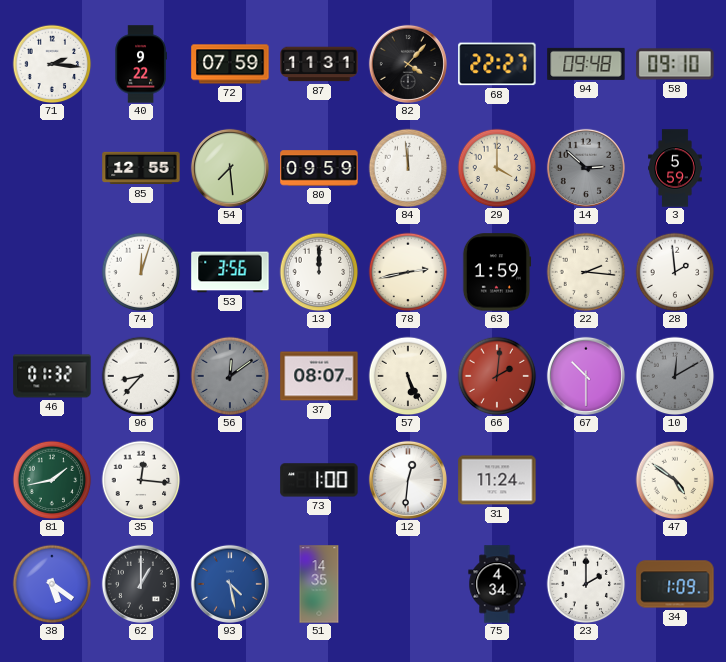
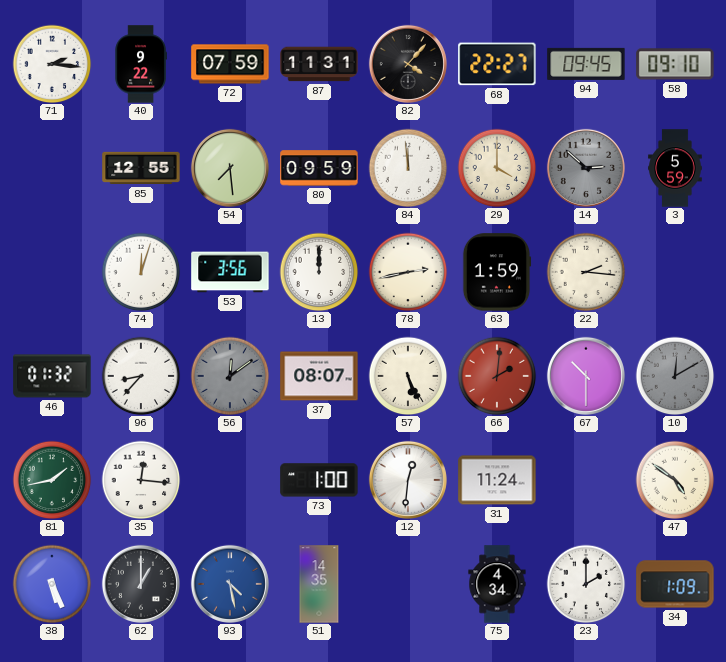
94: 09:48 -> 09:45
28: 1:59 -> none
38: 5:21 -> 5:26
